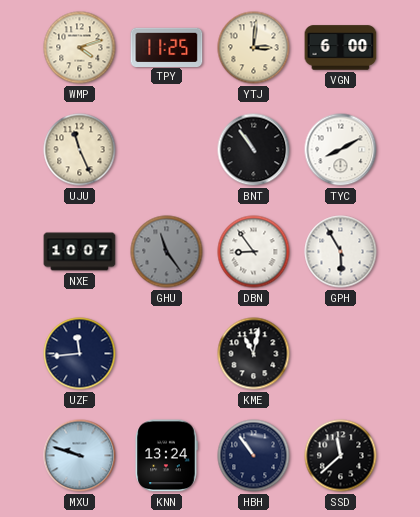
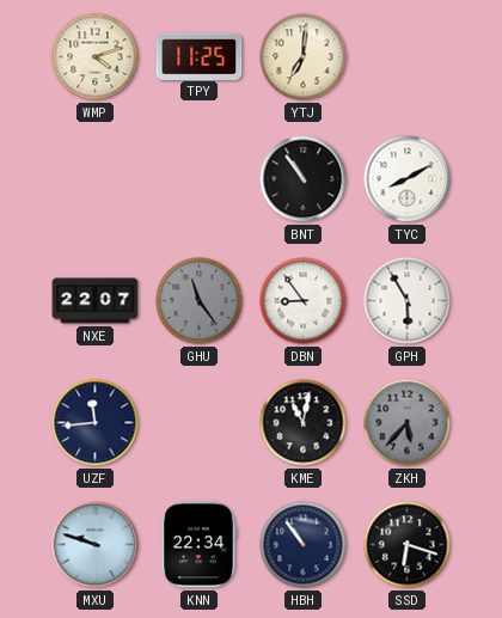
YTJ: 3:01 -> 7:01
VGN: 6:00 -> none
UJU: 11:26 -> none
NXE: 10:07 -> 22:07
ZKH: none -> 5:37
KNN: 13:24 -> 22:34
SSD: 11:38 -> 6:18
